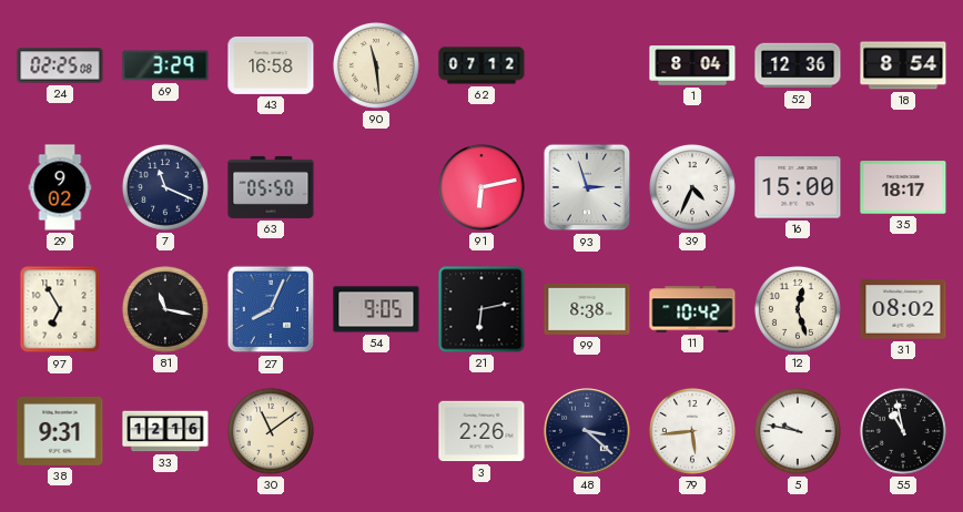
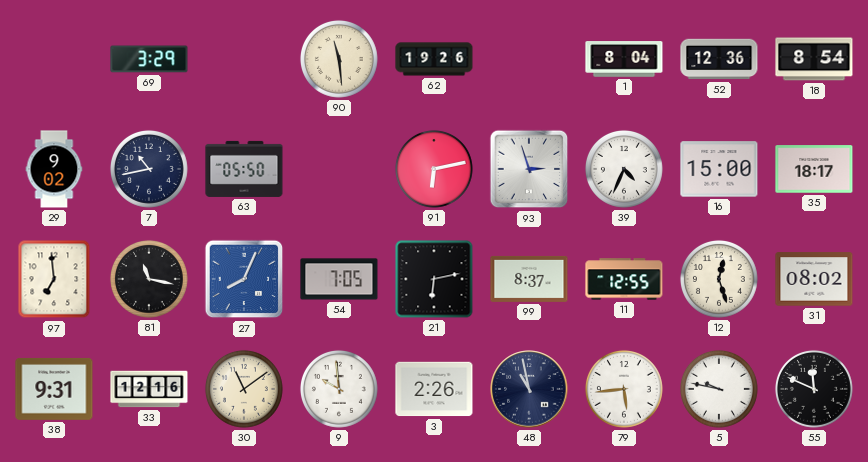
24: 02:25 -> none
43: 16:58 -> none
62: 07:12 -> 19:26
7: 11:19 -> 10:43
97: 6:55 -> 6:59
54: 9:05 -> 7:05
99: 8:38 -> 8:37
11: 10:42 -> 12:55
9: none -> 9:59
48: 3:22 -> 10:58
55: 10:58 -> 11:49
